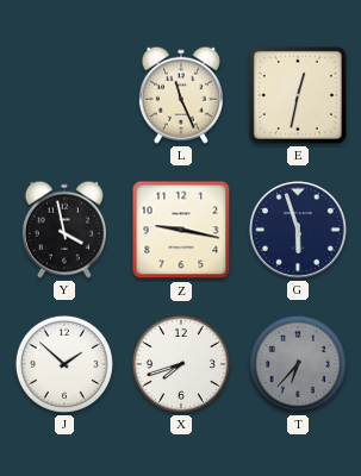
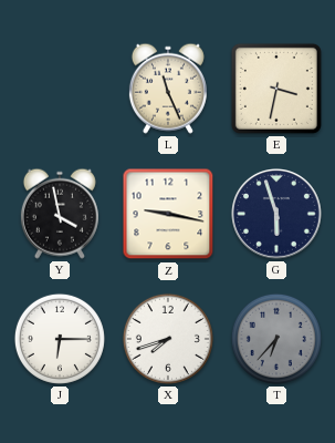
E: 12:32 -> 3:32
J: 1:52 -> 6:15
